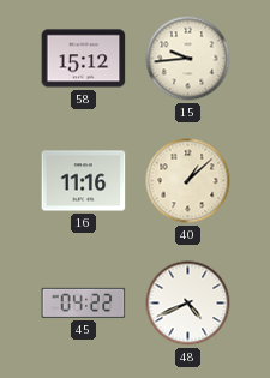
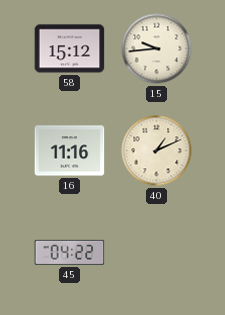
40: 1:08 -> 1:11
48: 4:41 -> none
